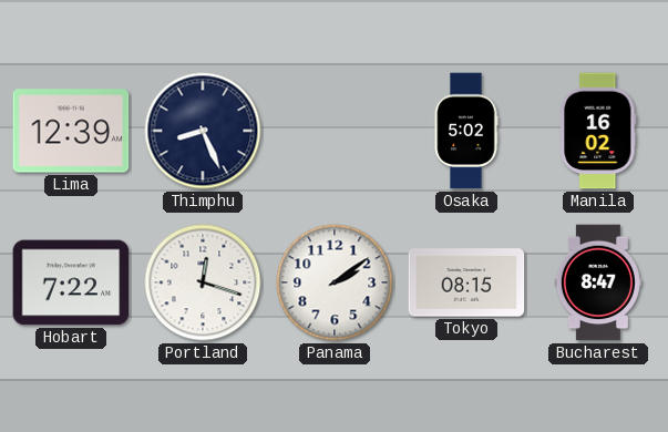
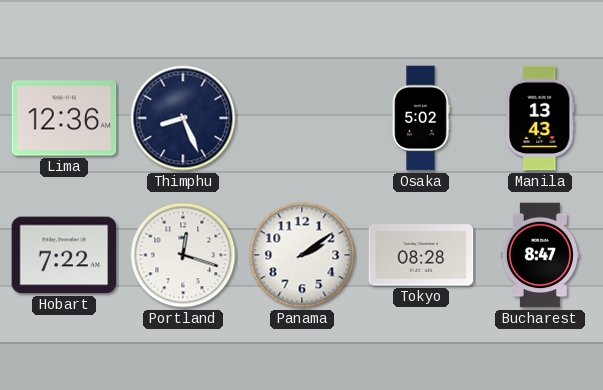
Lima: 12:39 -> 12:36
Manila: 16:02 -> 13:43
Tokyo: 08:15 -> 08:28
